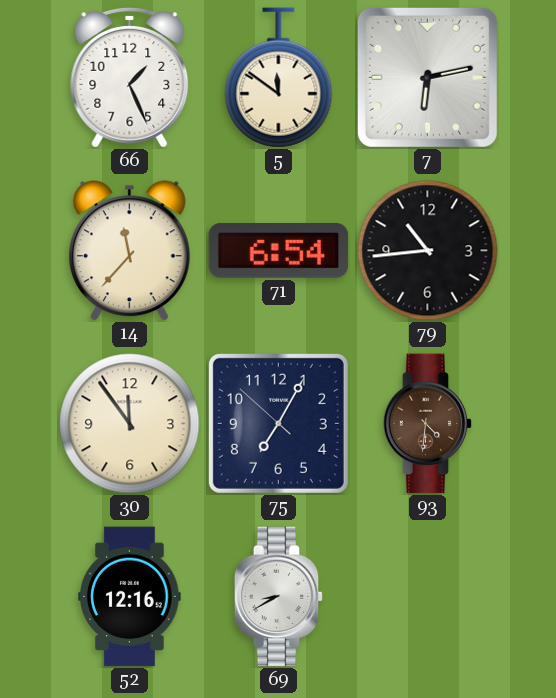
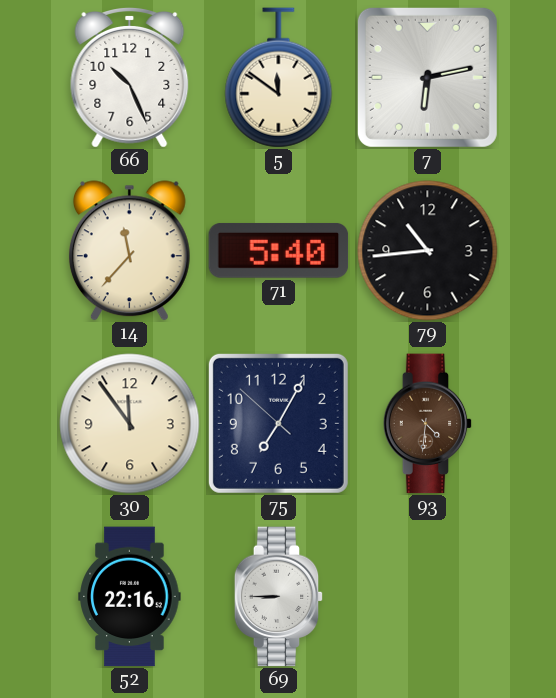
66: 1:26 -> 10:26
71: 6:54 -> 5:40
52: 12:16 -> 22:16
69: 8:40 -> 8:45
